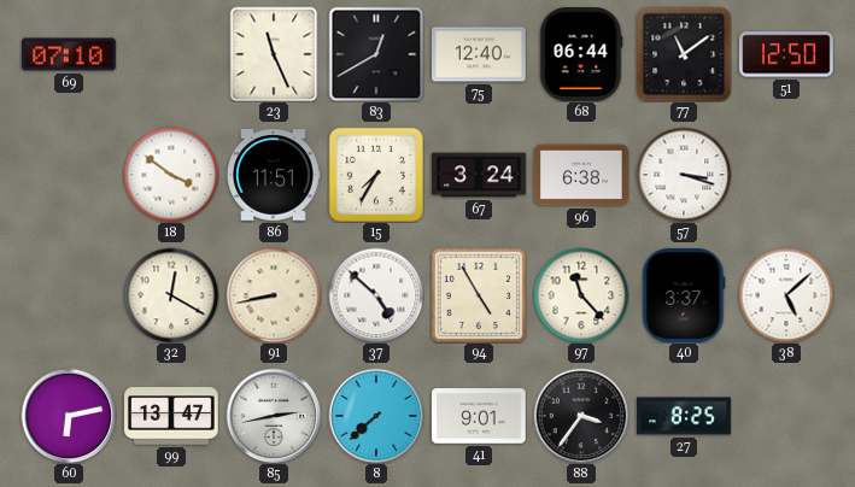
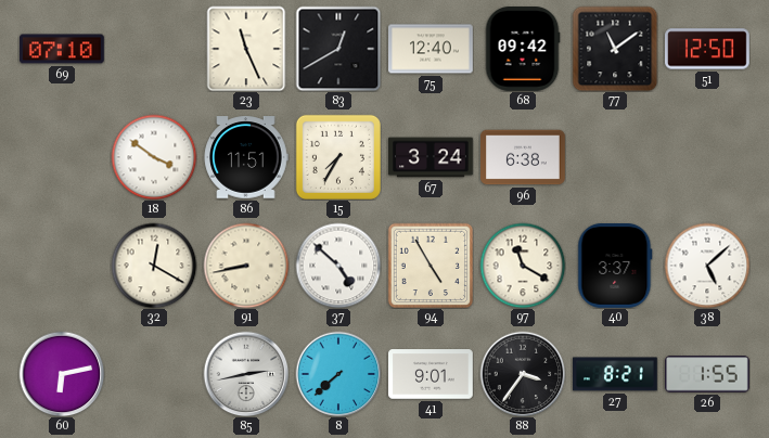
68: 06:44 -> 09:42
57: 3:18 -> none
97: 11:23 -> 11:20
99: 13:47 -> none
27: 8:25 -> 8:21
26: none -> 1:55
